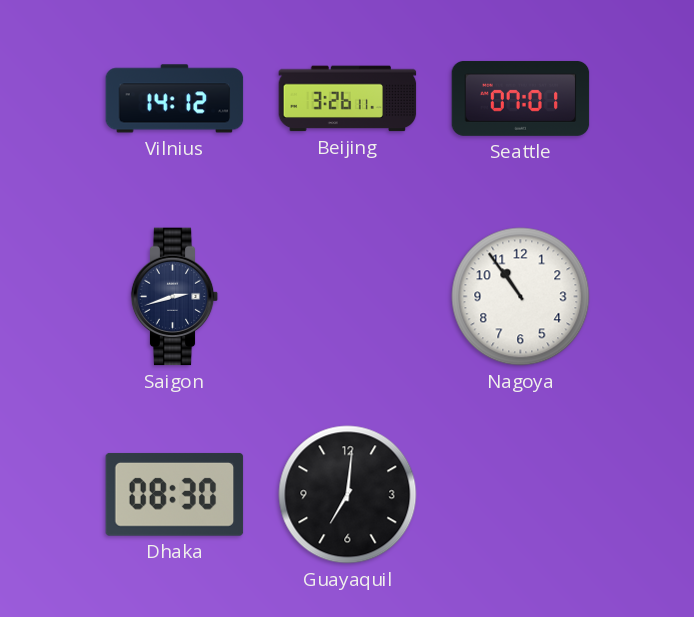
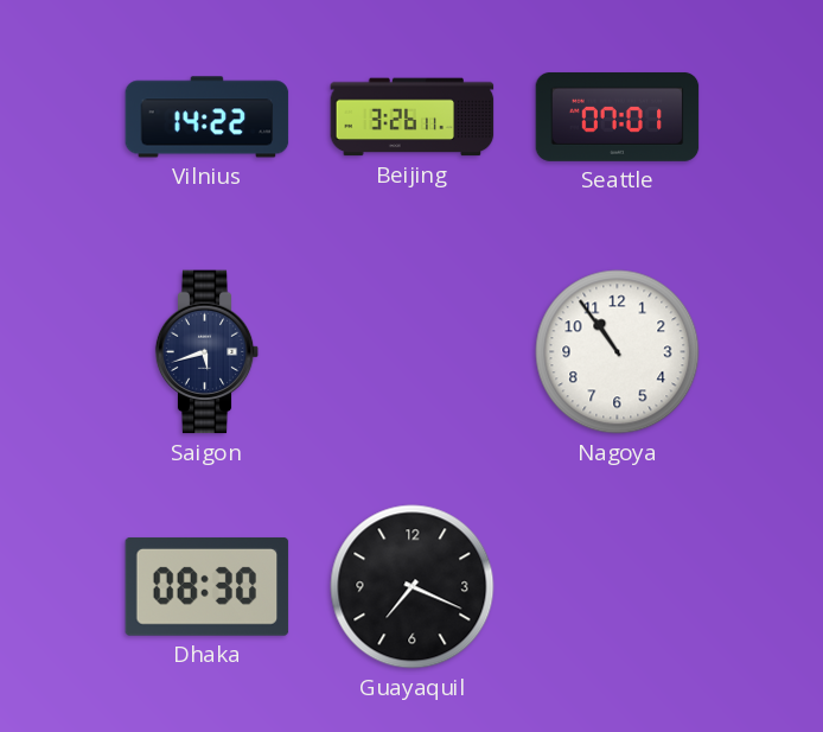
Vilnius: 14:12 -> 14:22
Saigon: 2:42 -> 5:42
Guayaquil: 7:01 -> 7:19
